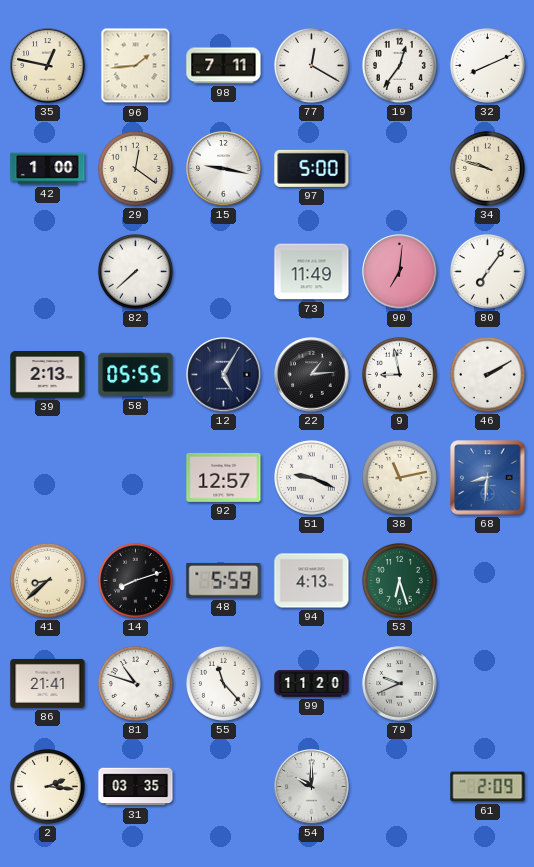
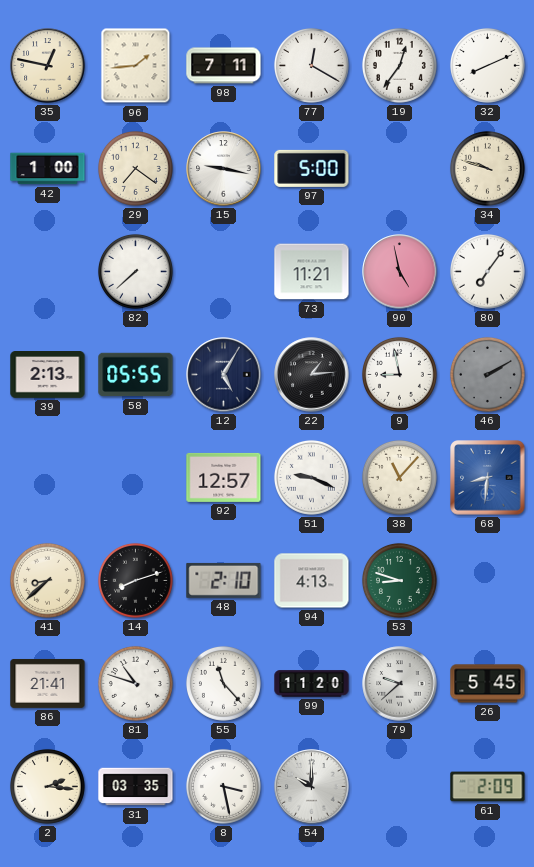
29: 12:21 -> 7:21
73: 11:49 -> 11:21
90: 7:01 -> 4:58
46 dial: white -> grey
38: 11:13 -> 11:07
48: 5:59 -> 2:10
53: 6:27 -> 8:48
79: 9:41 -> 9:38
26: none -> 5:45
8: none -> 3:28
